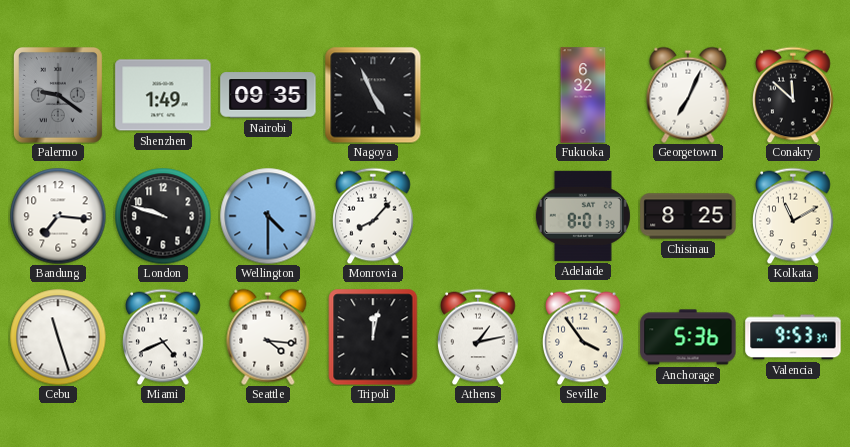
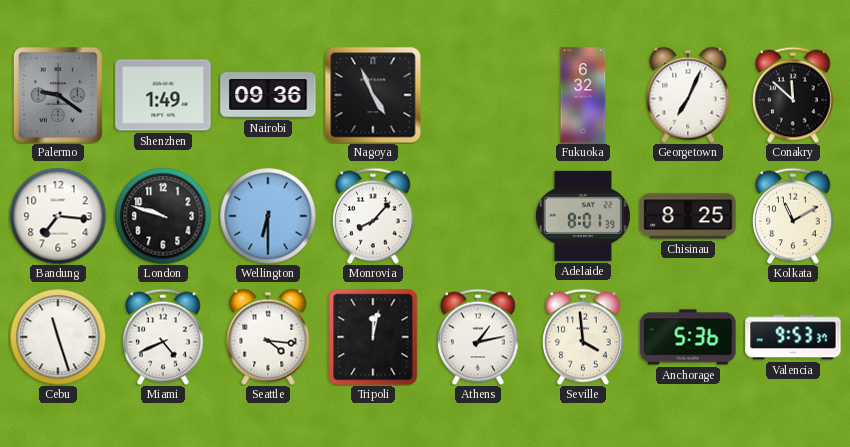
Nairobi: 09:35 -> 09:36
Wellington: 4:30 -> 6:30
Seville: 3:54 -> 3:59
